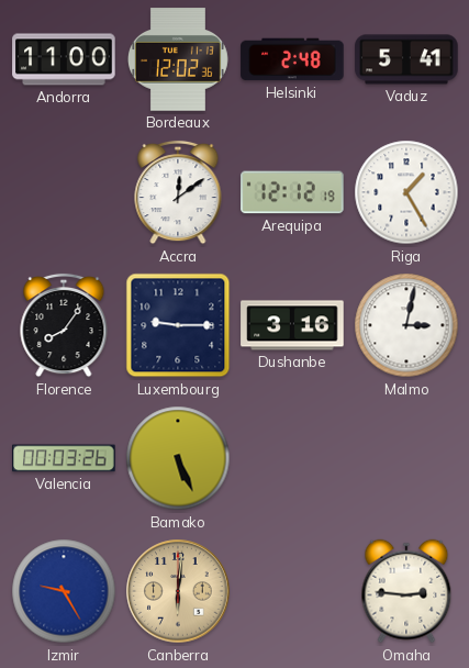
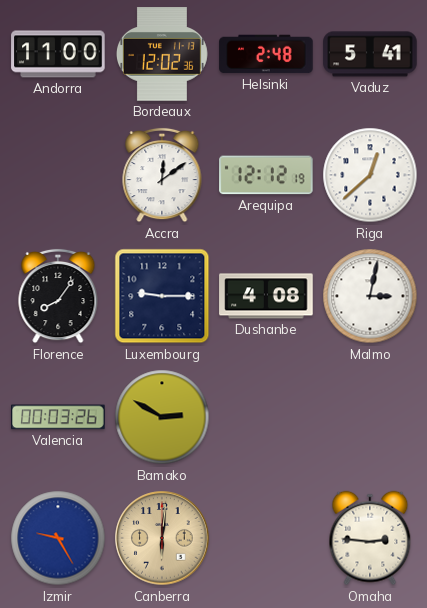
Riga: 1:25 -> 12:38
Dushanbe: 3:16 -> 4:08
Bamako: 5:26 -> 2:50
